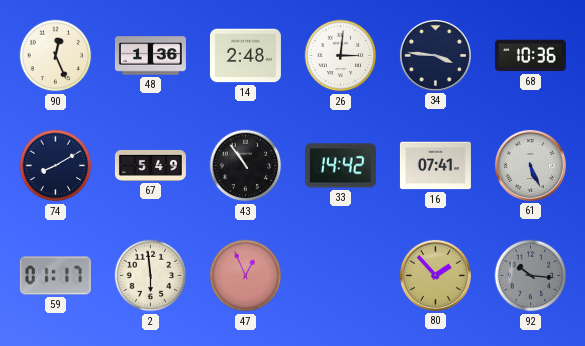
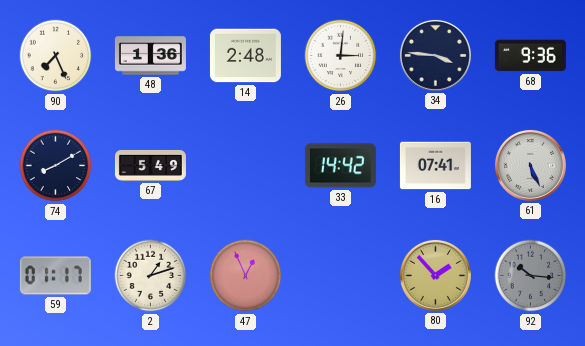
90: 12:26 -> 7:26
68: 10:36 -> 9:36
43: 10:54 -> none
2: 5:59 -> 1:12
